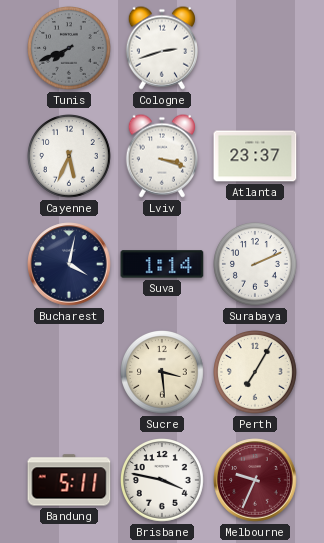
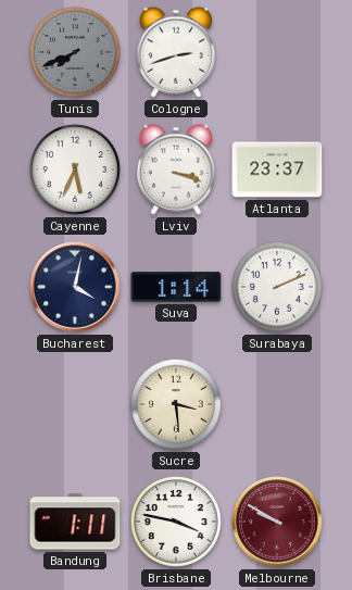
Perth: 7:05 -> none
Bandung: 5:11 -> 1:11
Melbourne: 9:34 -> 9:50
